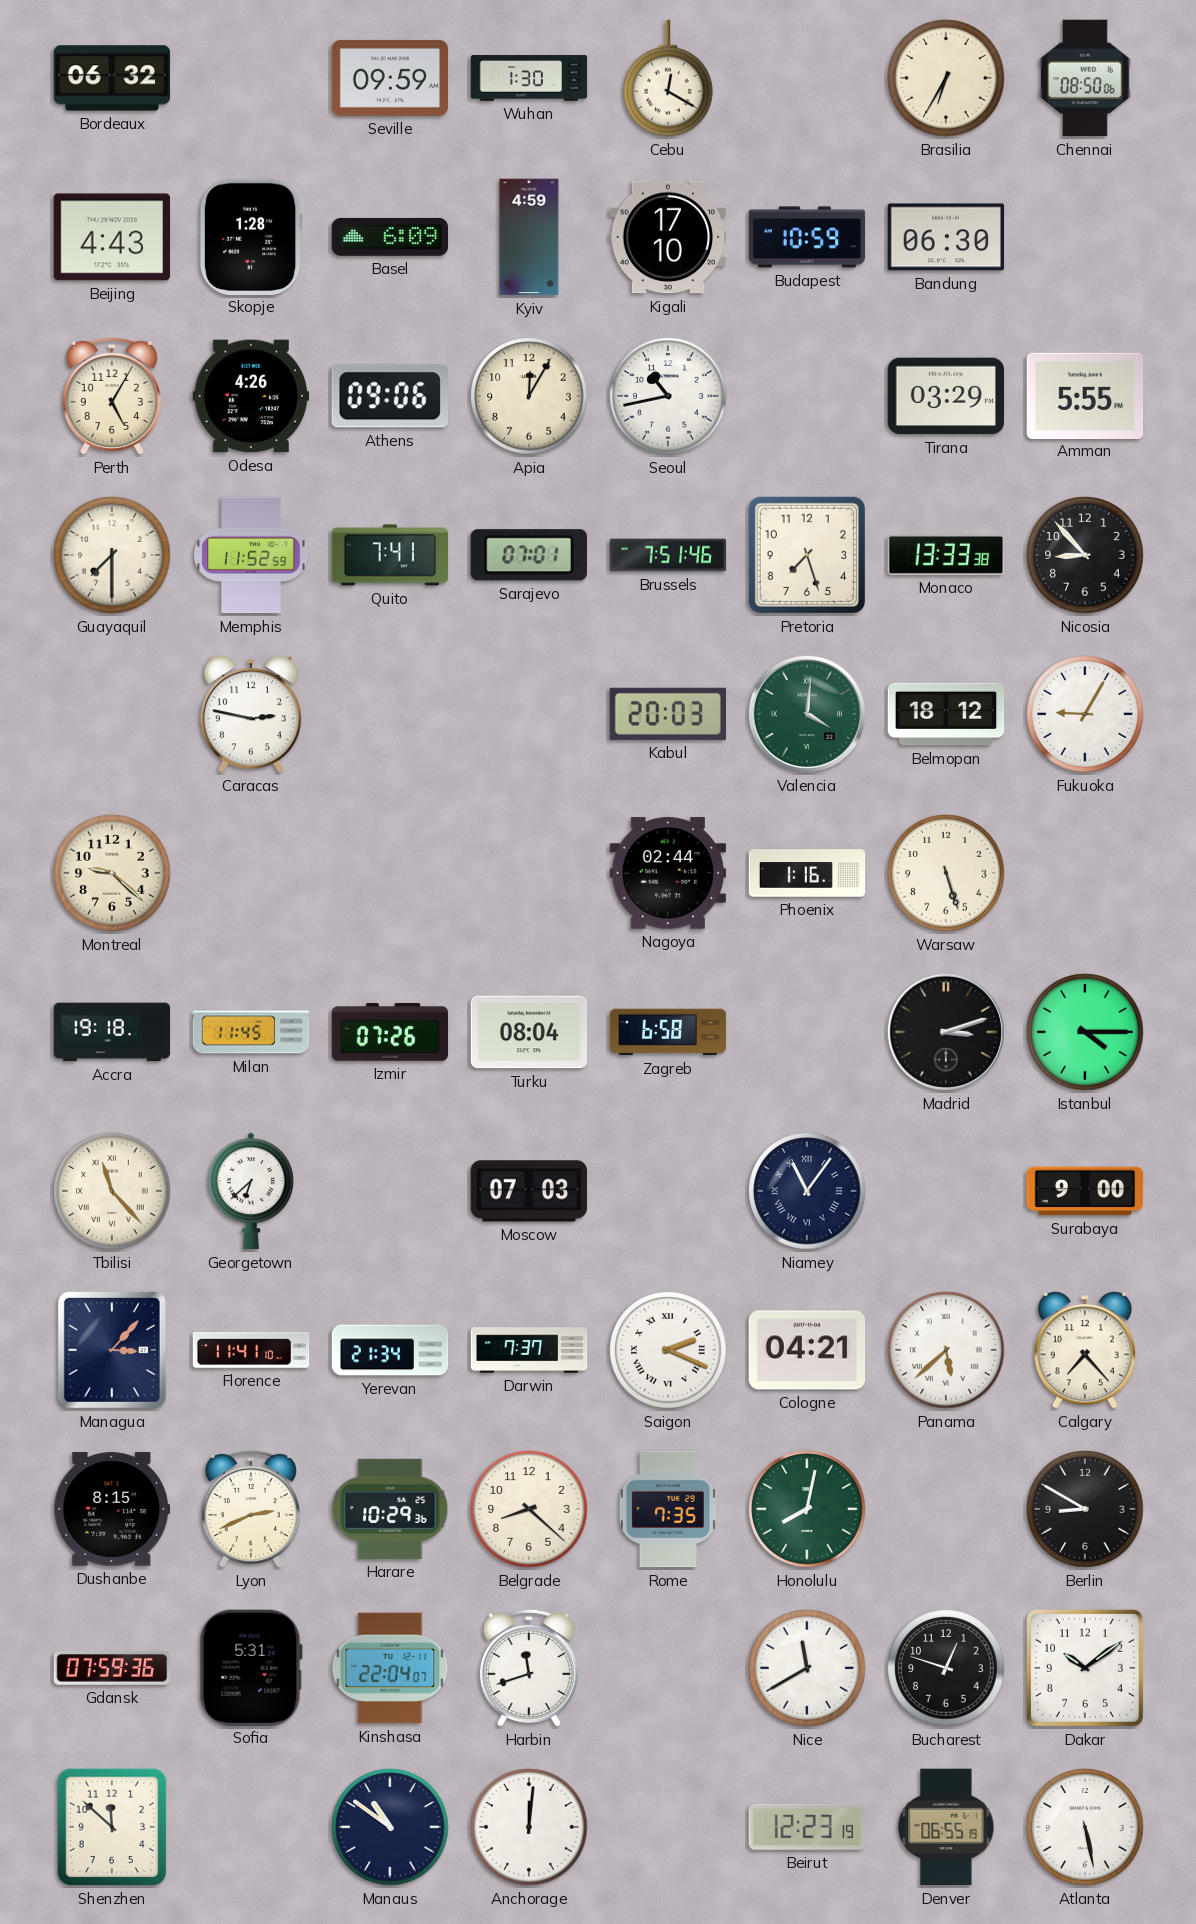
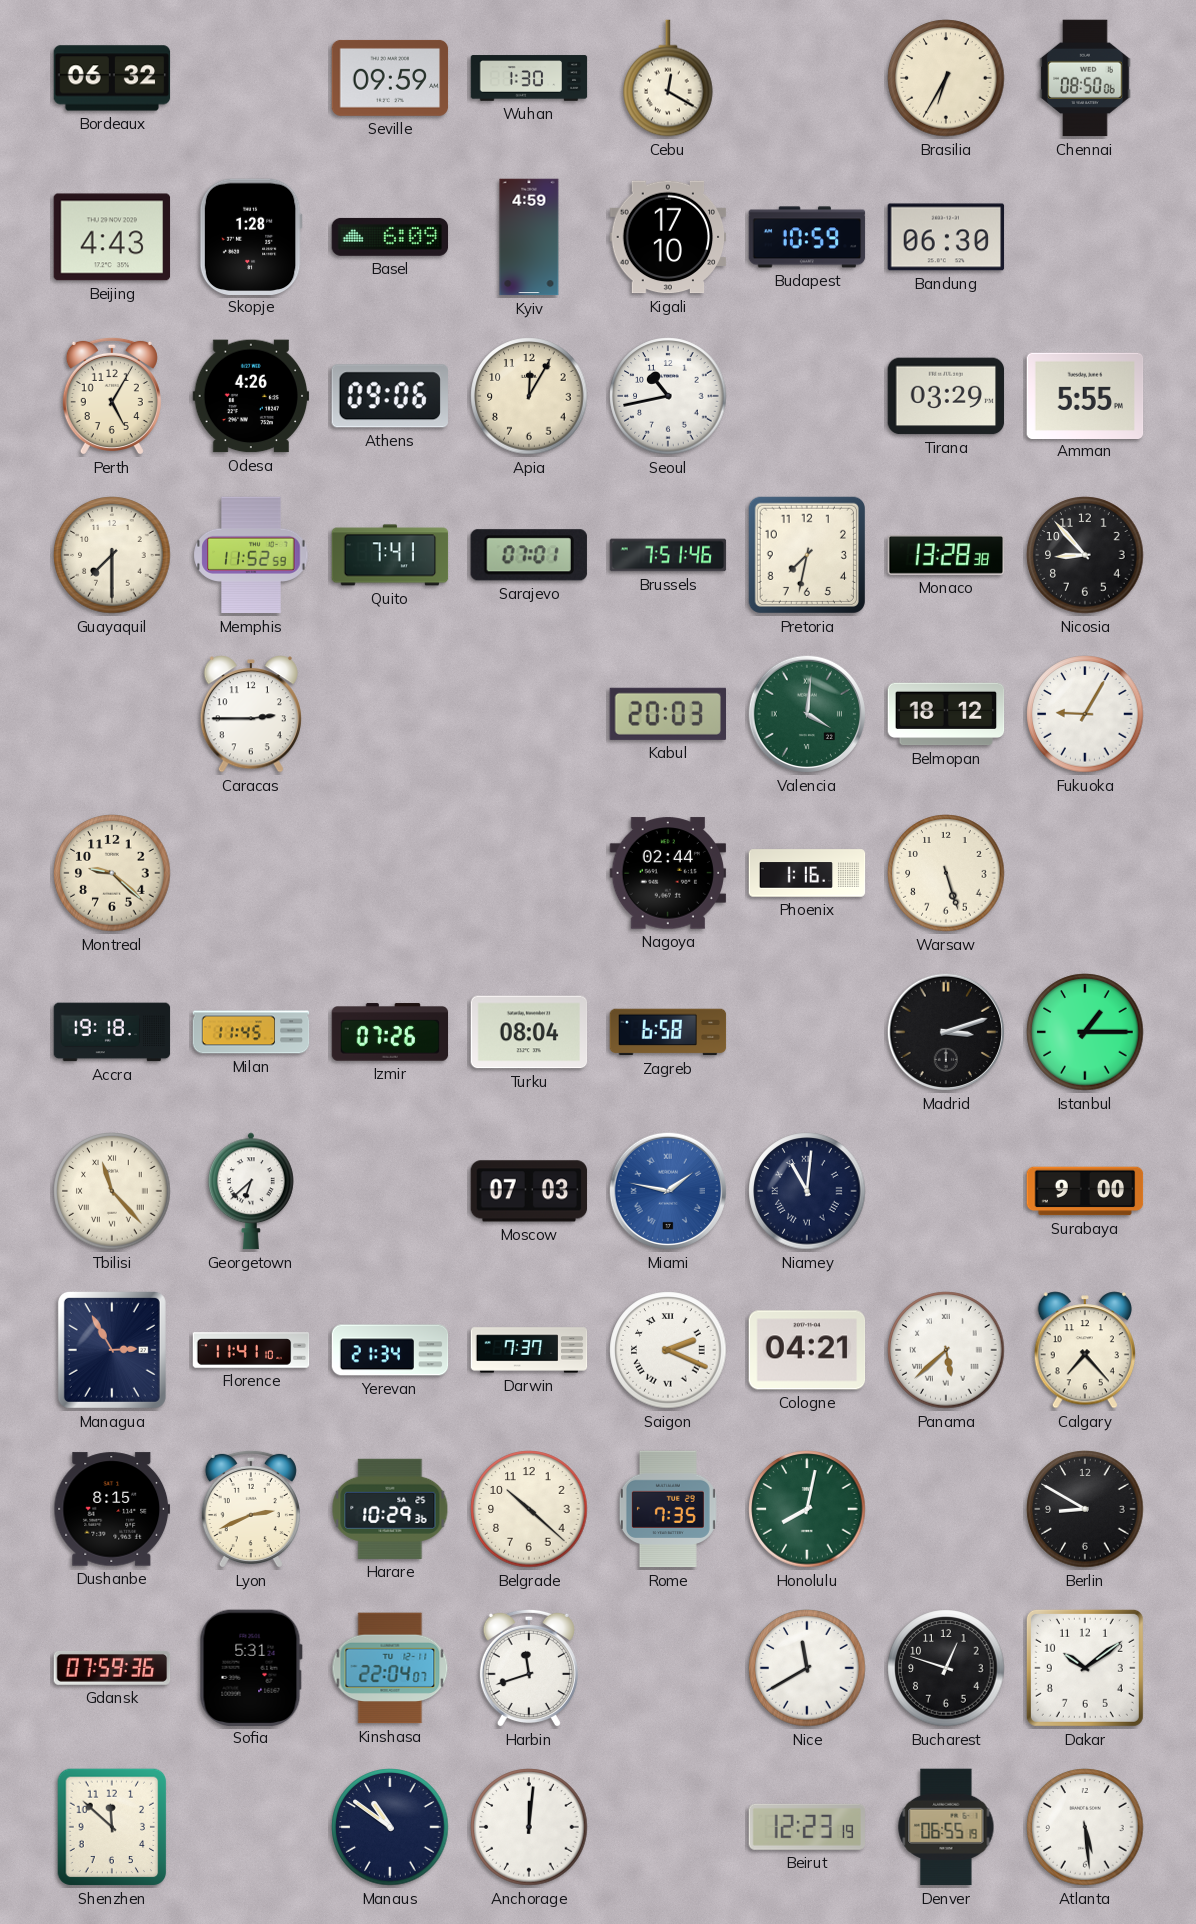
Pretoria: 7:27 -> 7:32
Monaco: 13:33 -> 13:28
Caracas: 2:47 -> 2:45
Istanbul: 4:15 -> 1:15
Miami: none -> 1:47
Niamey: 11:06 -> 11:01
Managua: 3:07 -> 2:55
Belgrade: 8:22 -> 10:22
Atlanta: 5:28 -> 5:29
